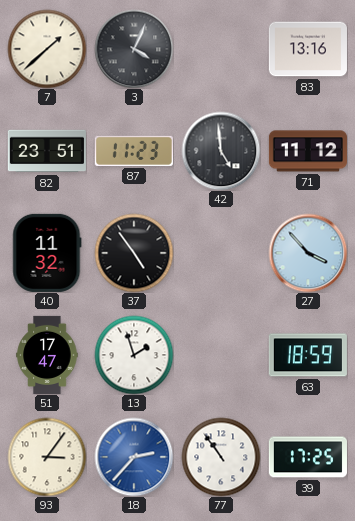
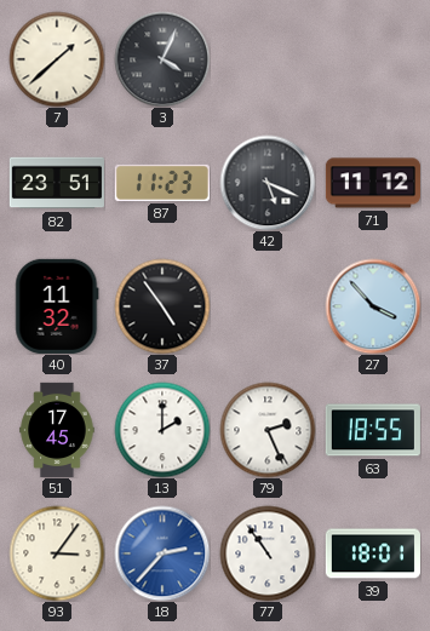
83: 13:16 -> none
42: 4:59 -> 5:19
51: 17:47 -> 17:45
13: 1:57 -> 2:00
79: none -> 2:26
63: 18:59 -> 18:55
39: 17:25 -> 18:01
